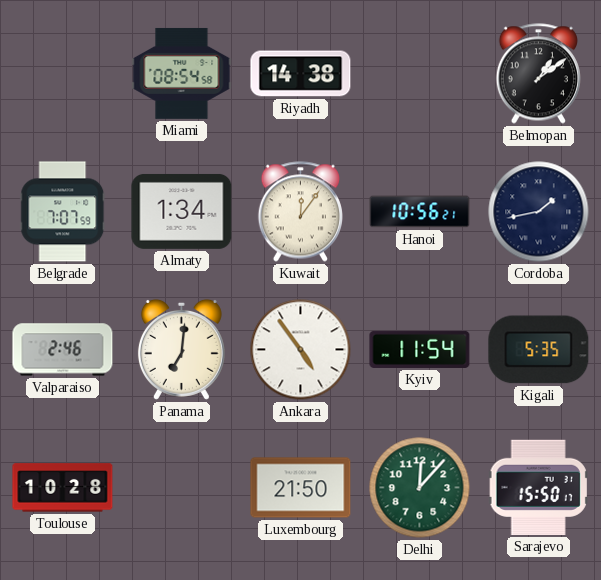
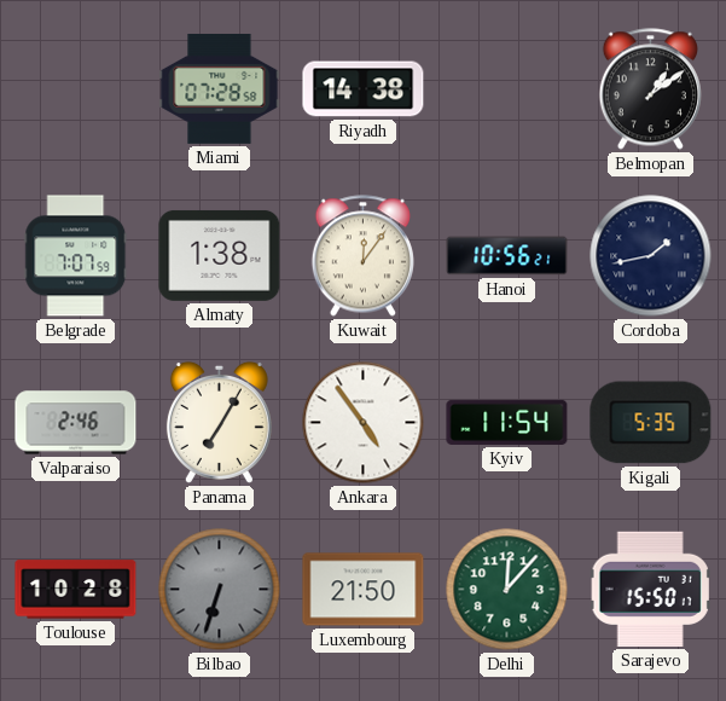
Miami: 08:54 -> 07:28
Almaty: 1:34 -> 1:38
Panama: 7:01 -> 7:05
Bilbao: none -> 6:33
